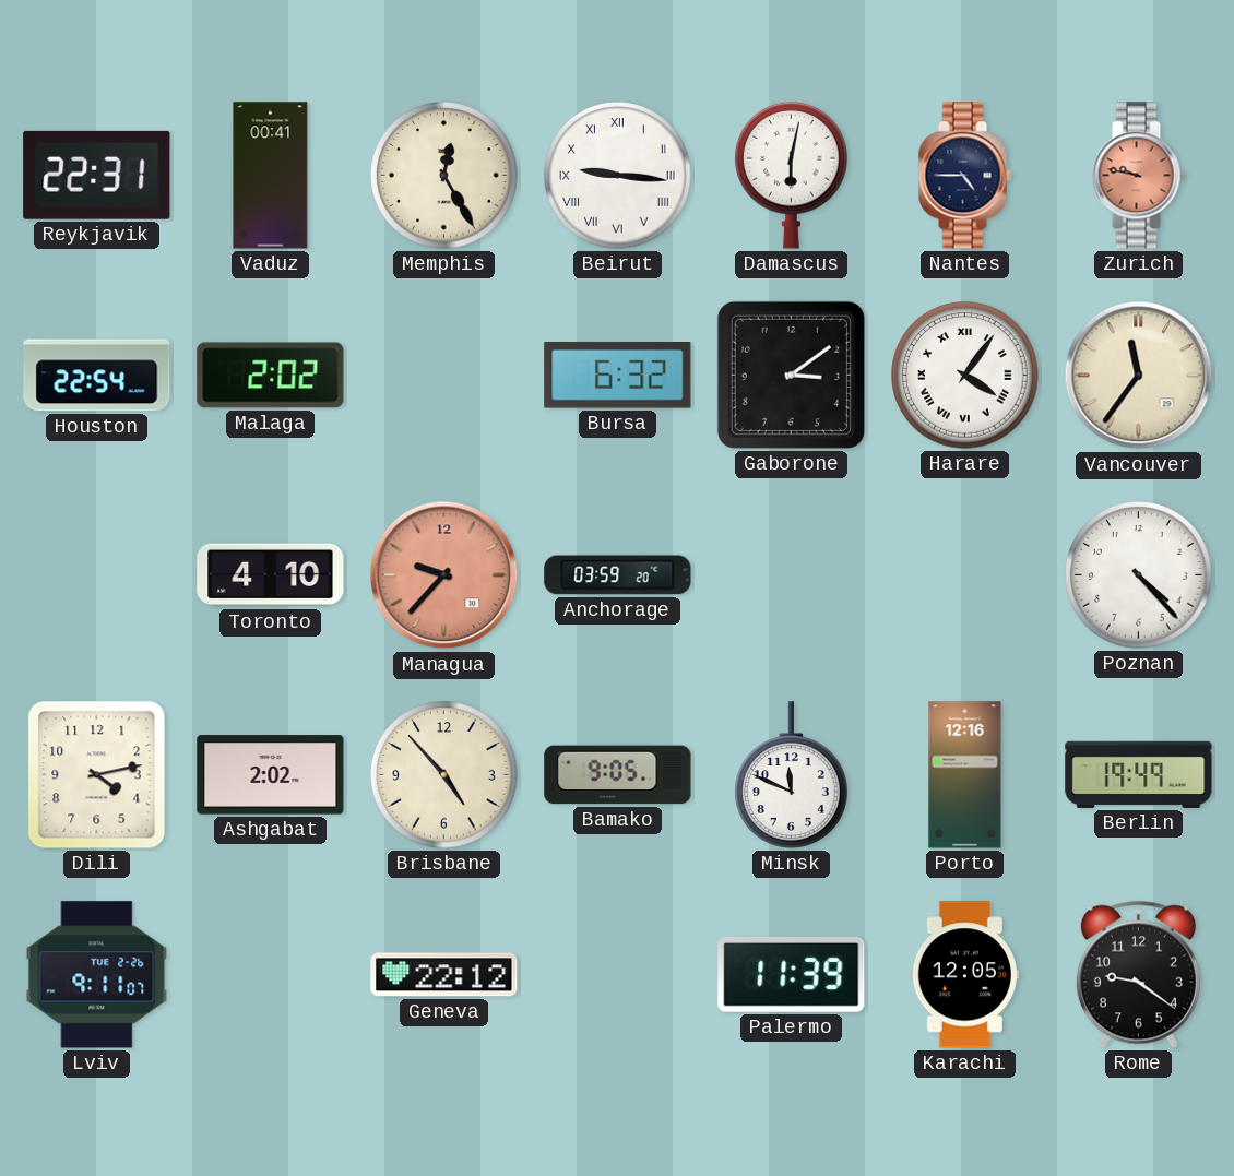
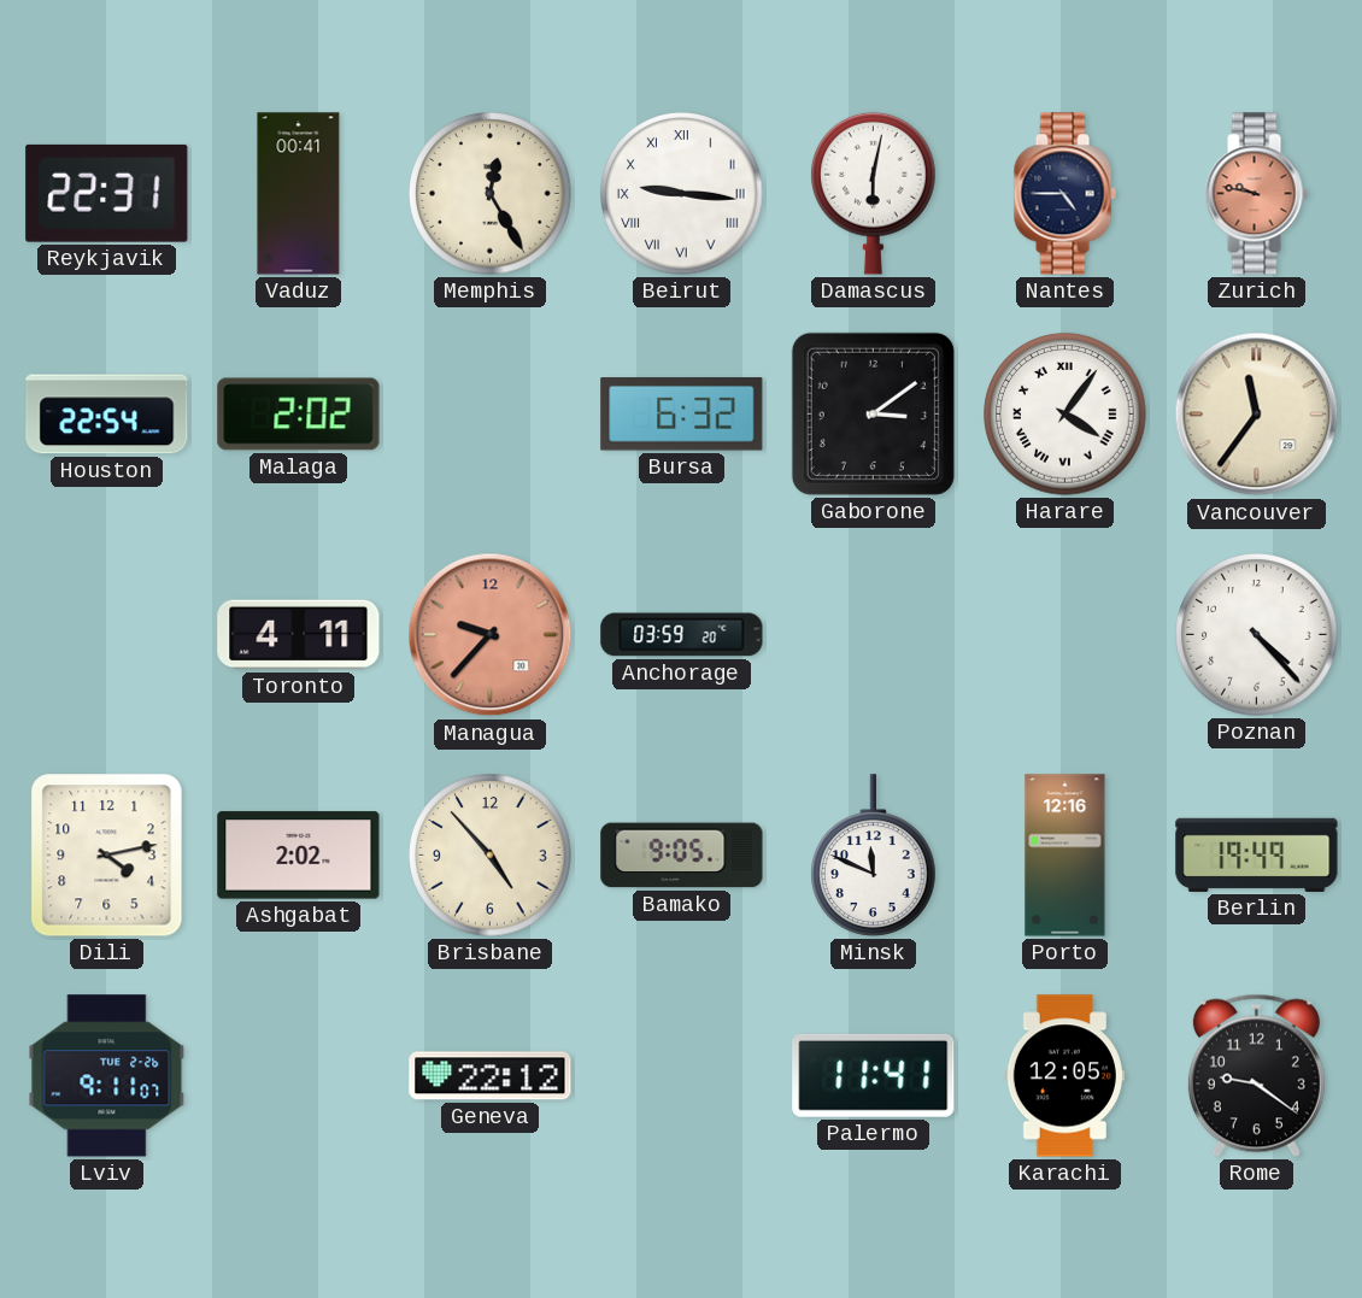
Toronto: 4:10 -> 4:11
Palermo: 11:39 -> 11:41
